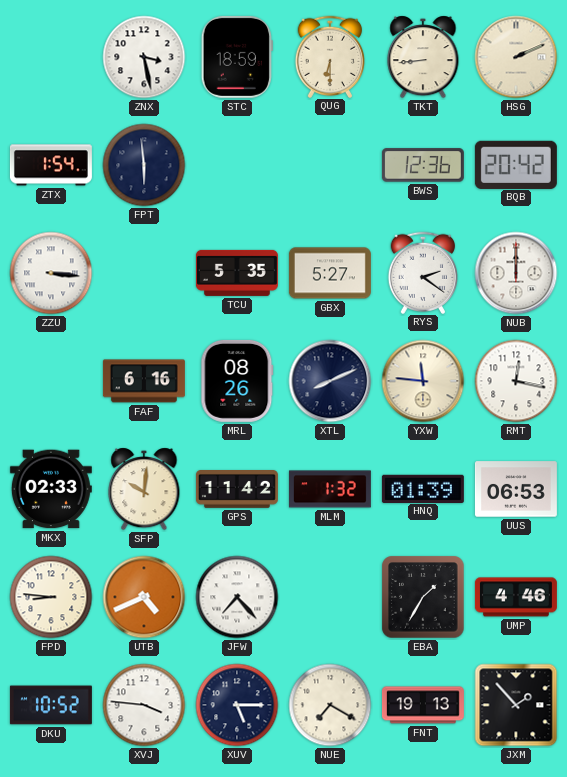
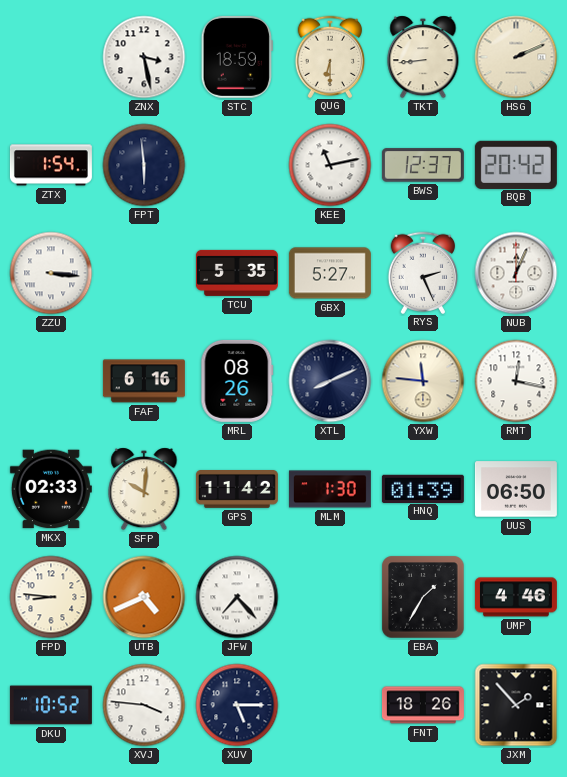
KEE: none -> 11:13
BWS: 12:36 -> 12:37
RYS: 2:21 -> 2:26
NUB: 12:00 -> 12:04
MLM: 1:32 -> 1:30
UUS: 06:53 -> 06:50
NUE: 7:20 -> none
FNT: 19:13 -> 18:26
